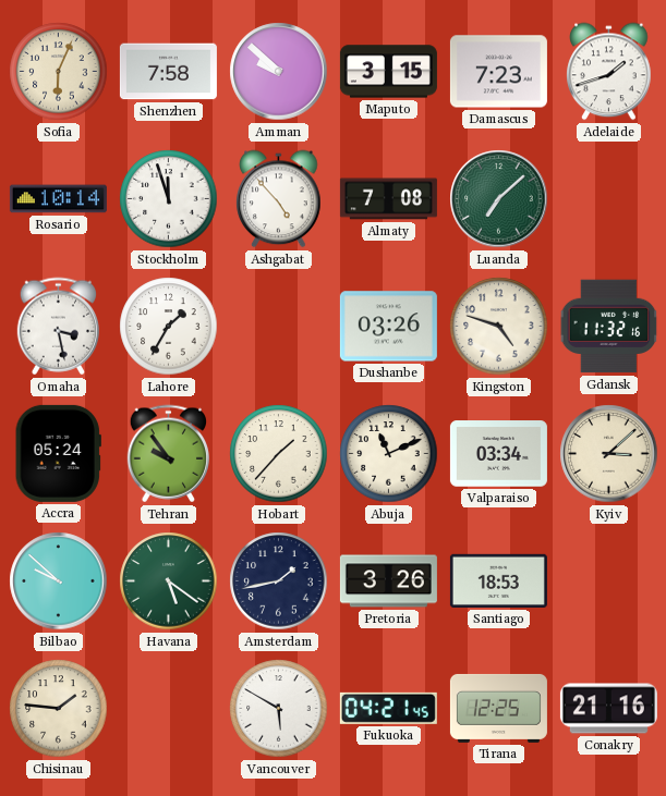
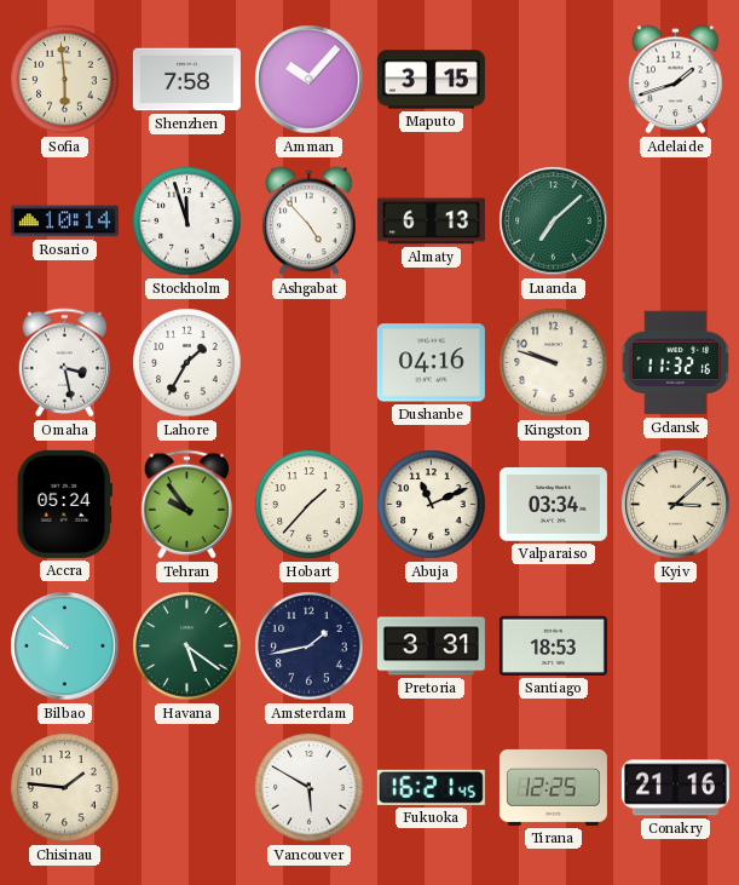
Sofia: 6:04 -> 5:59
Amman: 9:52 -> 10:07
Damascus: 7:23 -> none
Almaty: 7:08 -> 6:13
Dushanbe: 03:26 -> 04:16
Kingston: 4:48 -> 9:48
Pretoria: 3:26 -> 3:31
Fukuoka: 04:21 -> 16:21
